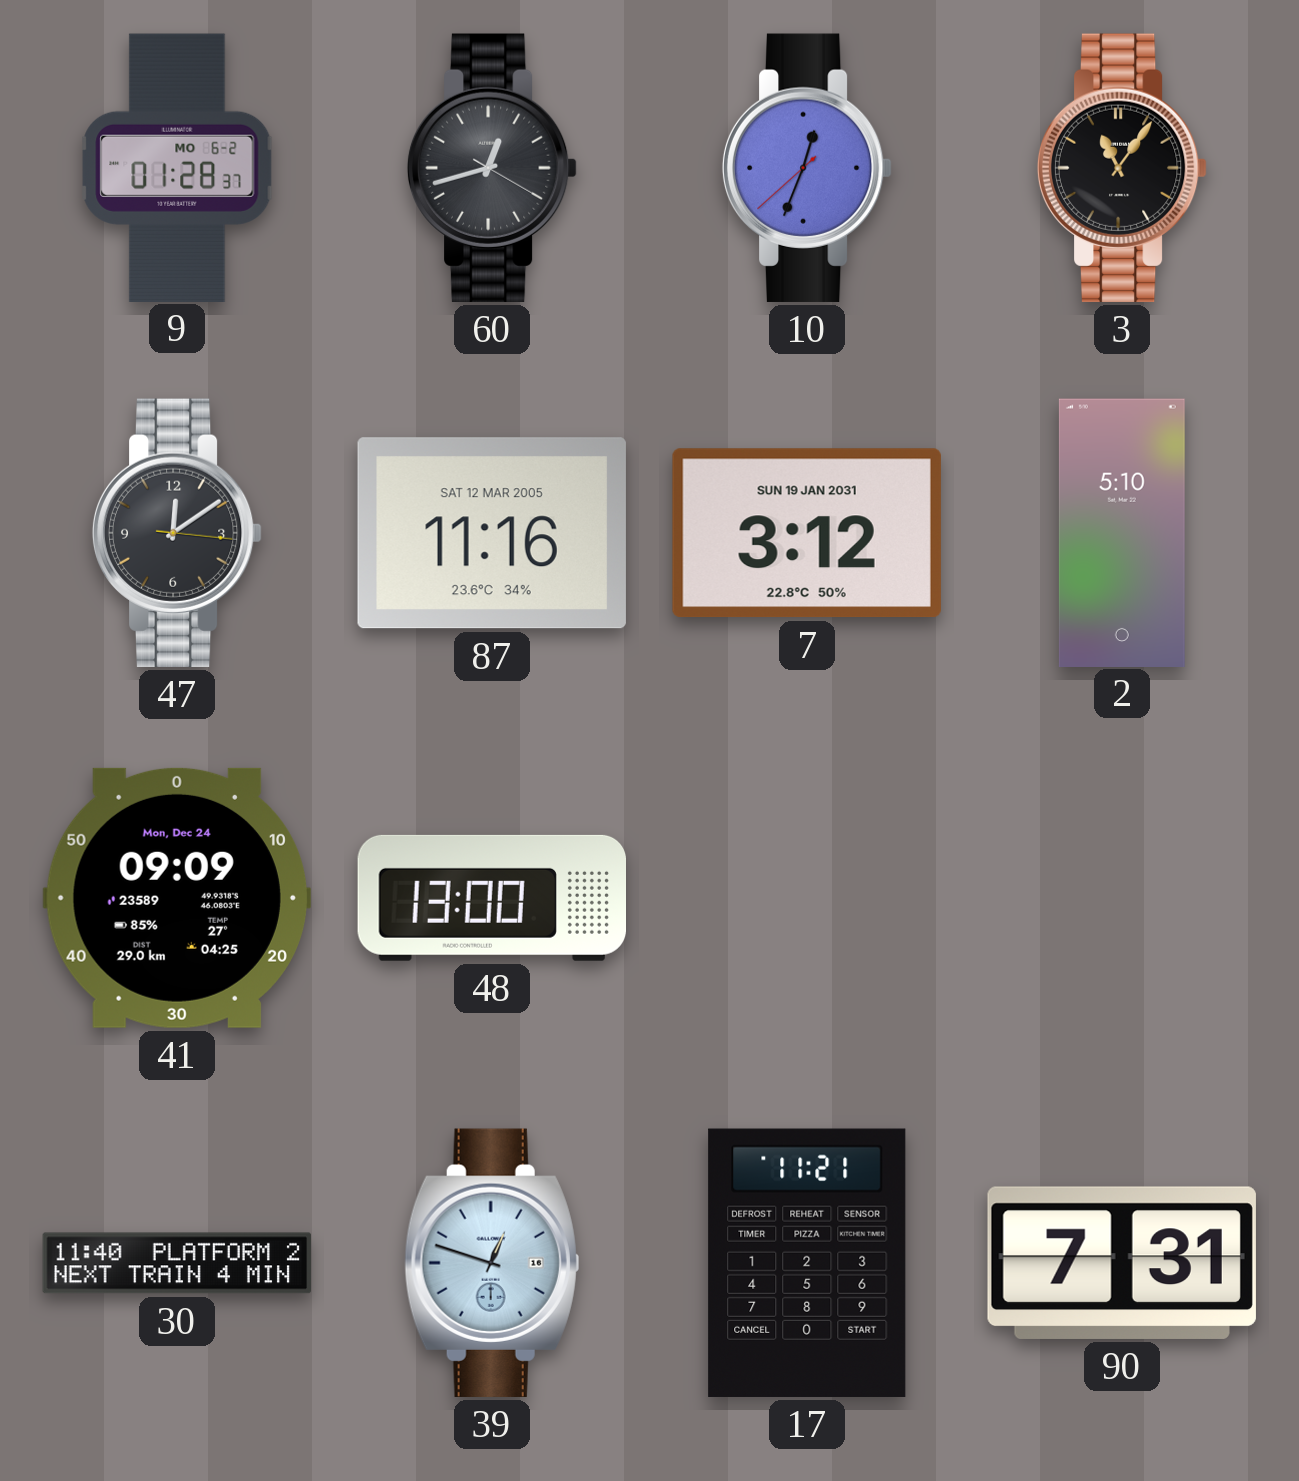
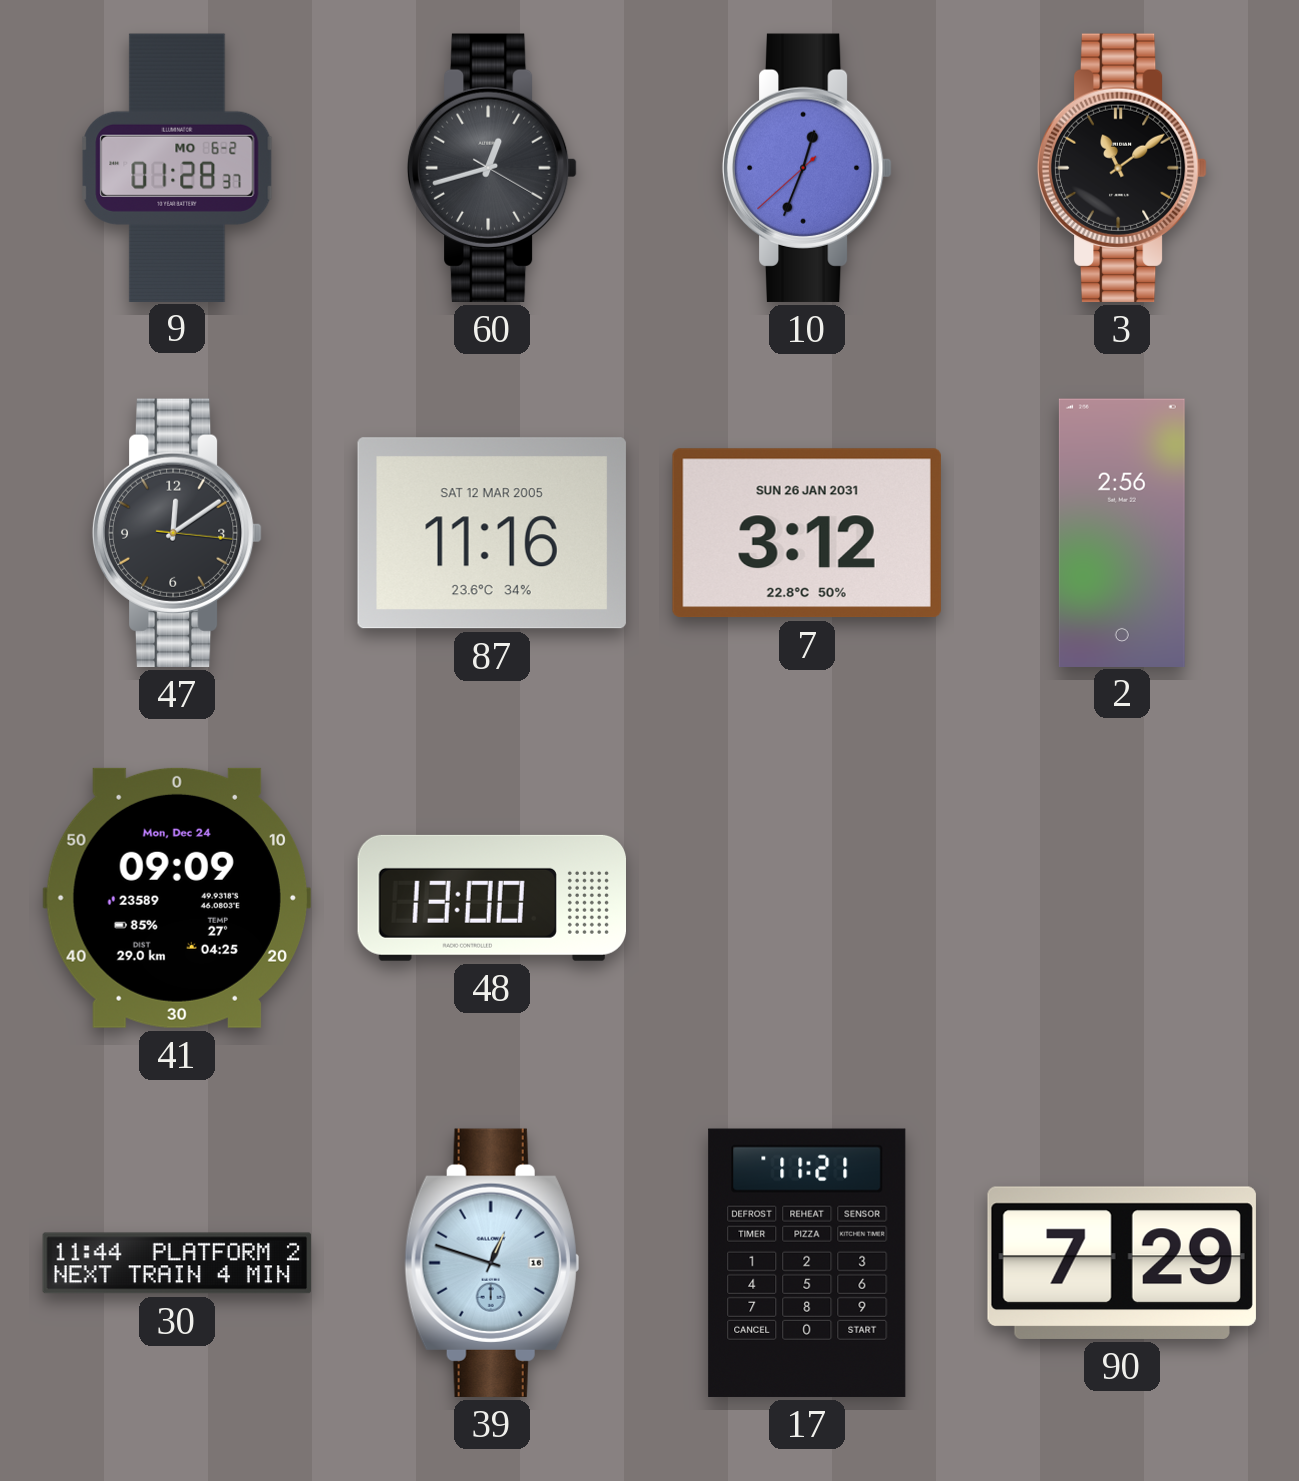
3: 11:06 -> 11:09
7 date: SUN 19 JAN 2031 -> SUN 26 JAN 2031
2: 5:10 -> 2:56
30: 11:40 -> 11:44
90: 7:31 -> 7:29
